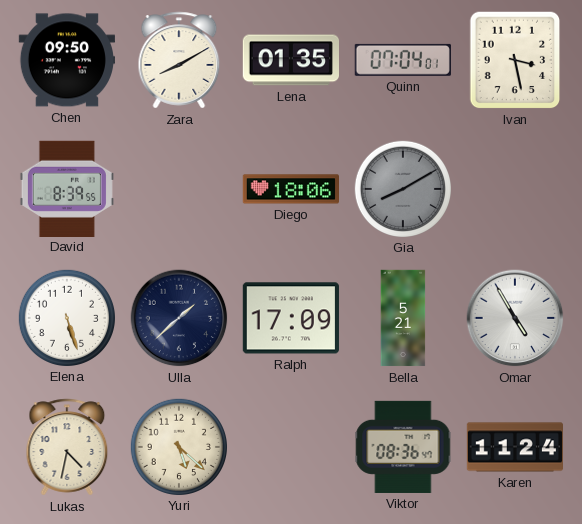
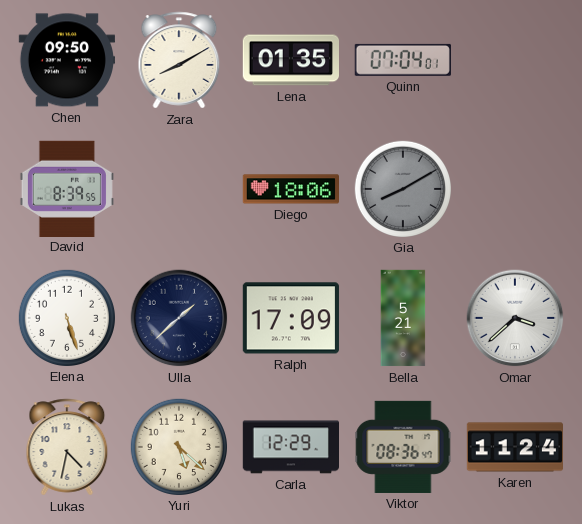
Ivan: 3:28 -> none
Omar: 4:55 -> 3:38
Carla: none -> 12:29
